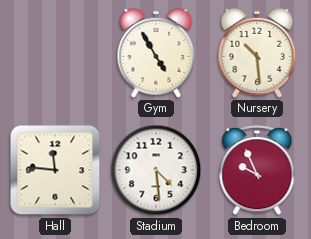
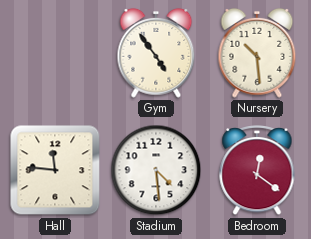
Gym: 4:55 -> 4:54
Bedroom: 9:56 -> 12:21
